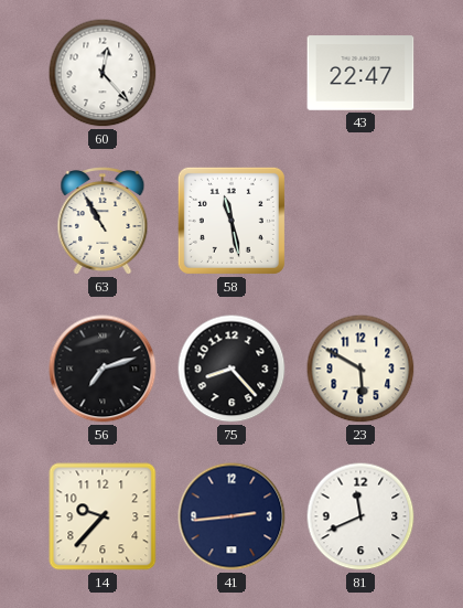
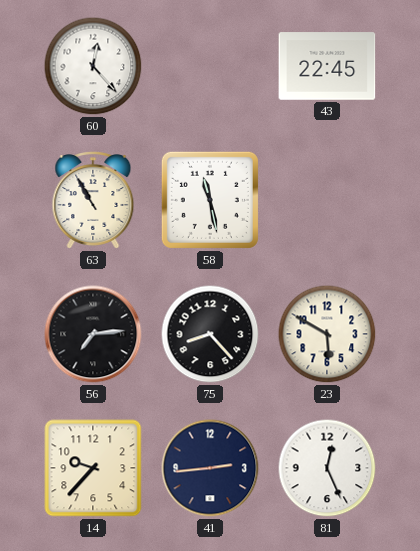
43: 22:47 -> 22:45
56: 7:12 -> 7:14
81: 11:41 -> 12:26
